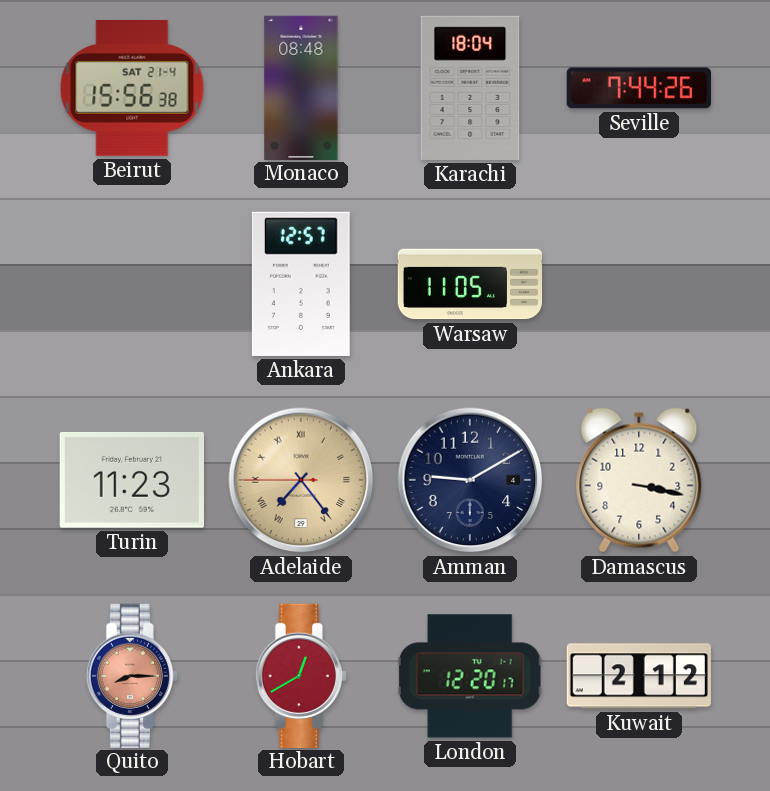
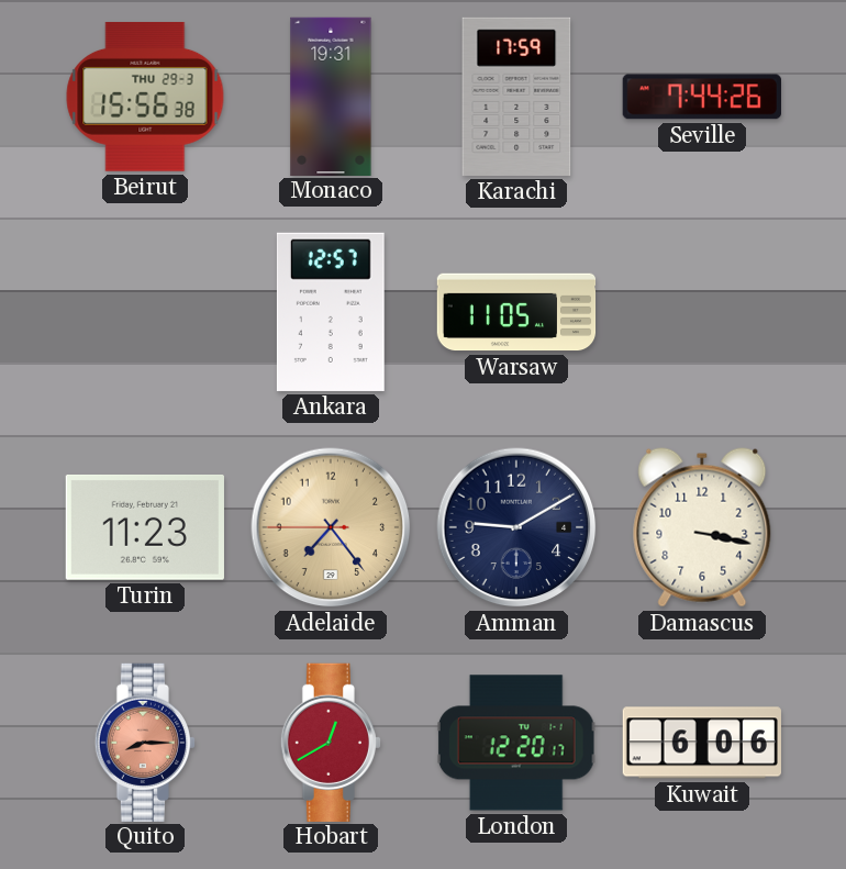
Beirut date: SAT 21-4 -> THU 29-3
Monaco: 08:48 -> 19:31
Karachi: 18:04 -> 17:59
Adelaide numerals: Roman -> Arabic
Kuwait: 2:12 -> 6:06
